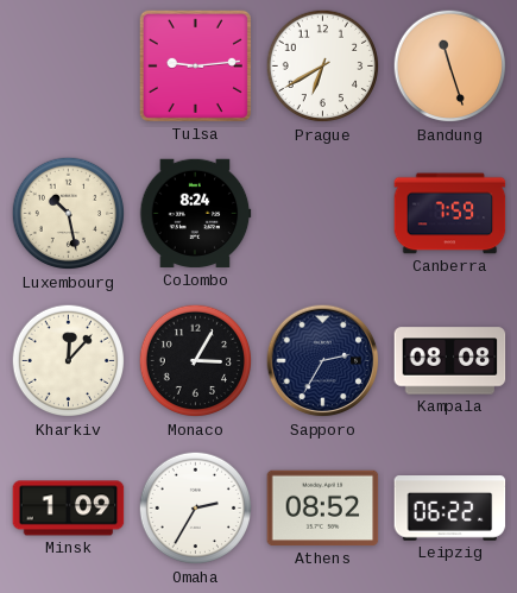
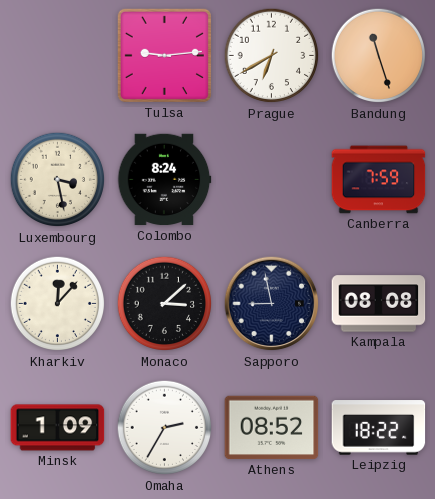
Luxembourg: 10:28 -> 3:28
Monaco: 3:05 -> 3:08
Sapporo: 2:35 -> 8:58
Leipzig: 06:22 -> 18:22
